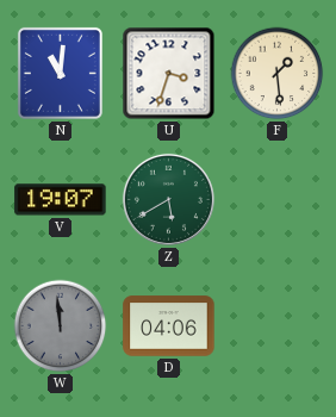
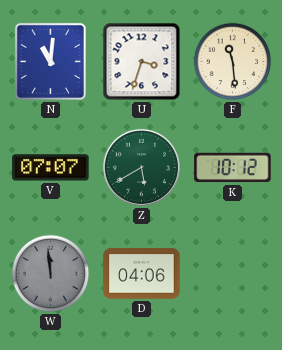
F: 1:29 -> 11:29
V: 19:07 -> 07:07
K: none -> 10:12
